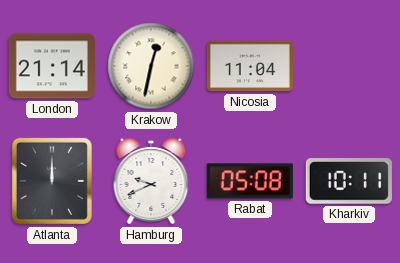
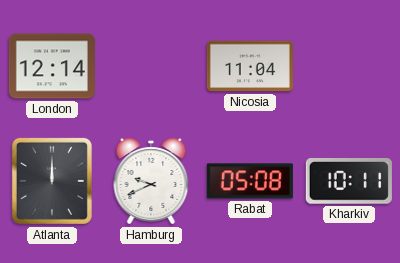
London: 21:14 -> 12:14
Krakow: 12:32 -> none
